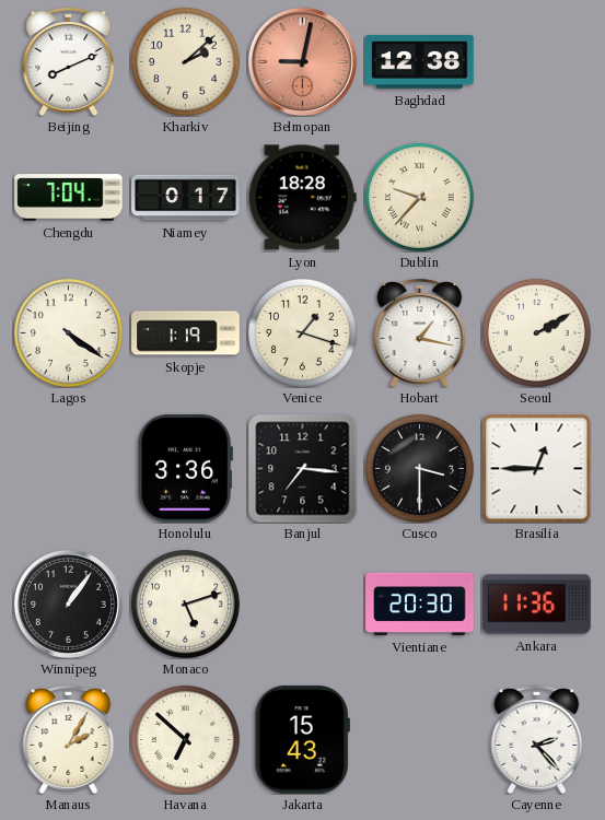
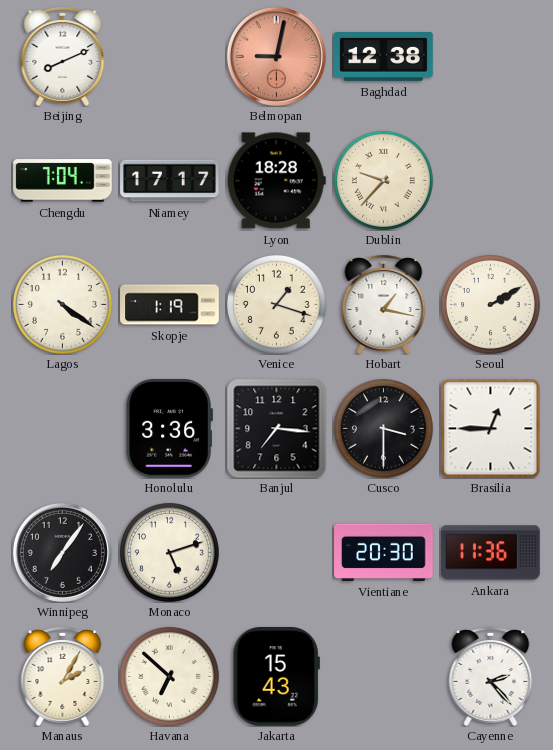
Kharkiv: 2:08 -> none
Niamey: 0:17 -> 17:17
Winnipeg: 1:06 -> 7:06
